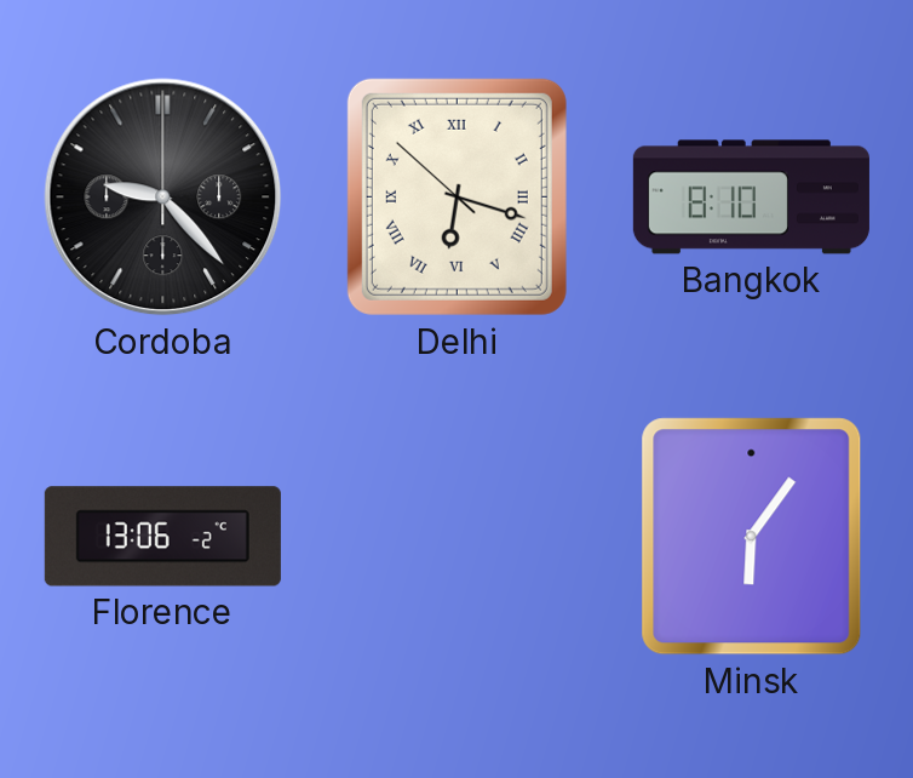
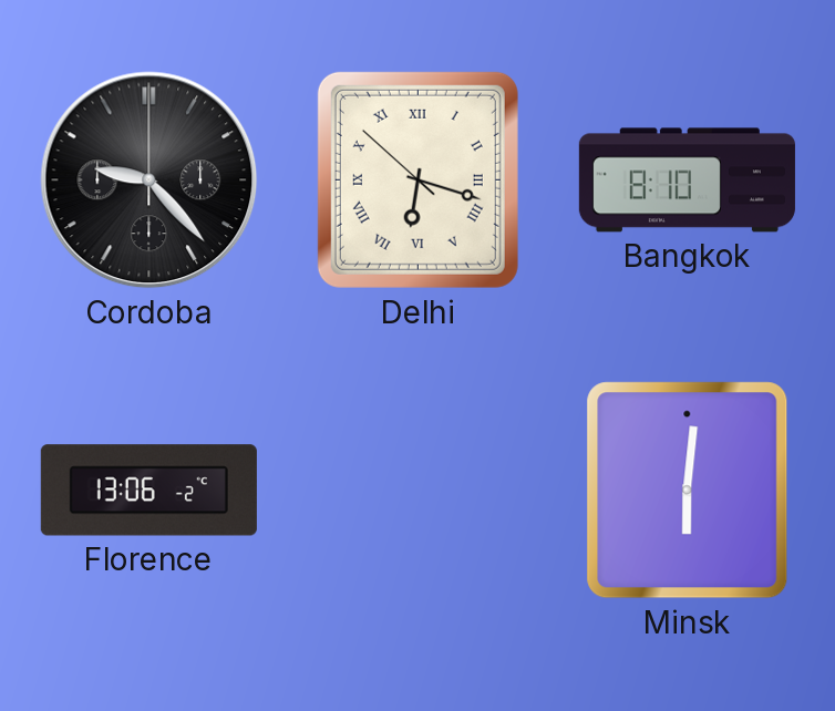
Minsk: 6:06 -> 6:01
